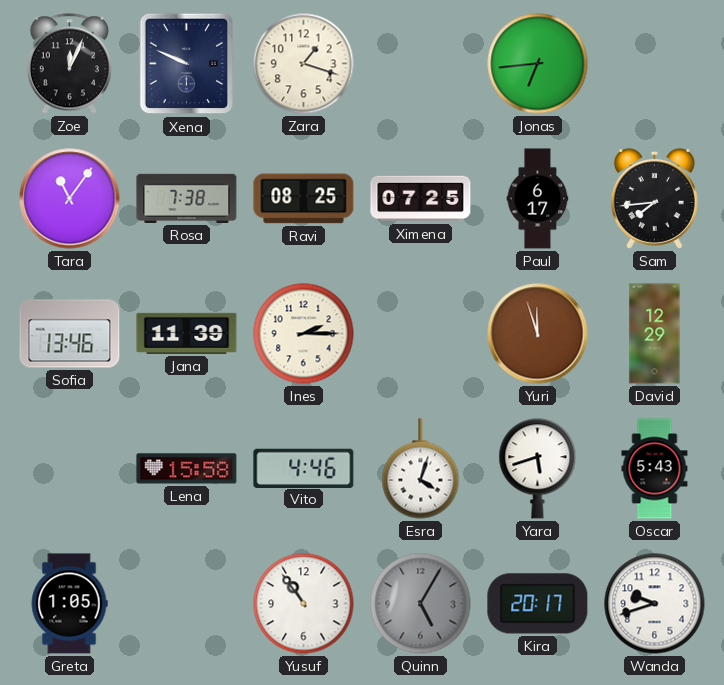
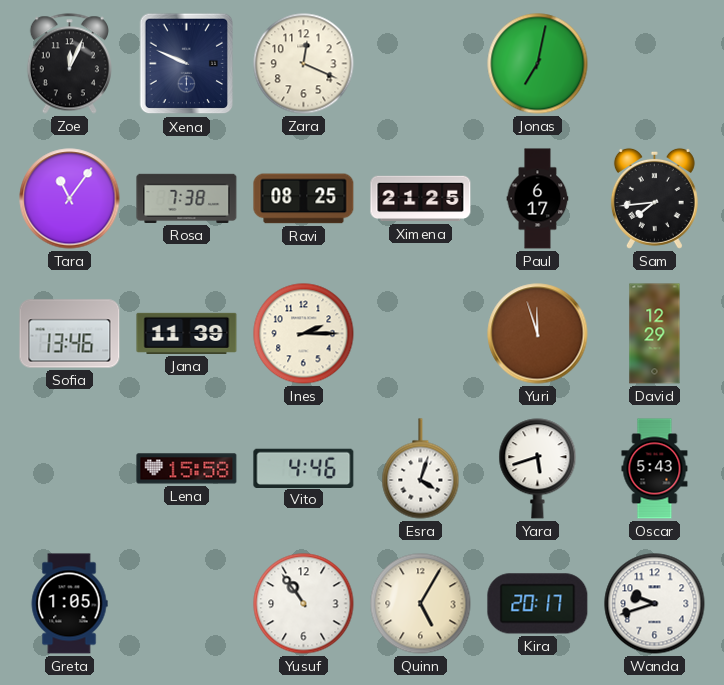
Zara: 1:18 -> 12:19
Jonas: 6:44 -> 7:02
Ximena: 07:25 -> 21:25
Quinn dial: grey -> cream
